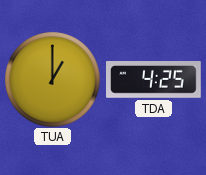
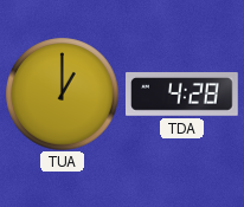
TDA: 4:25 -> 4:28
